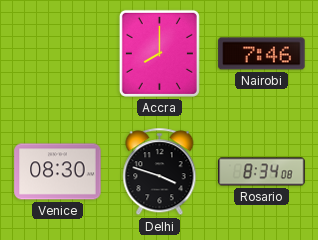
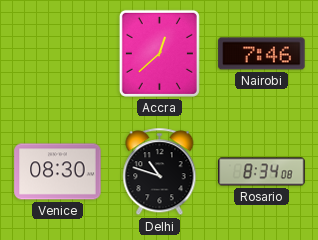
Accra: 8:00 -> 12:38
Delhi: 3:48 -> 10:48
